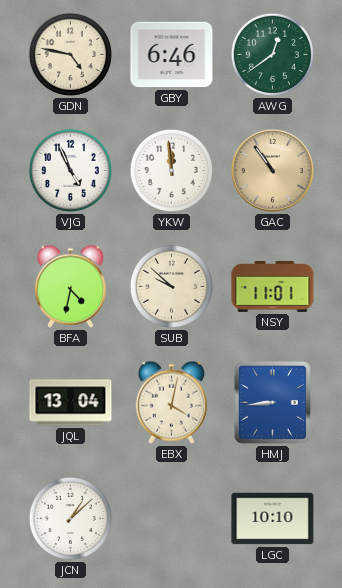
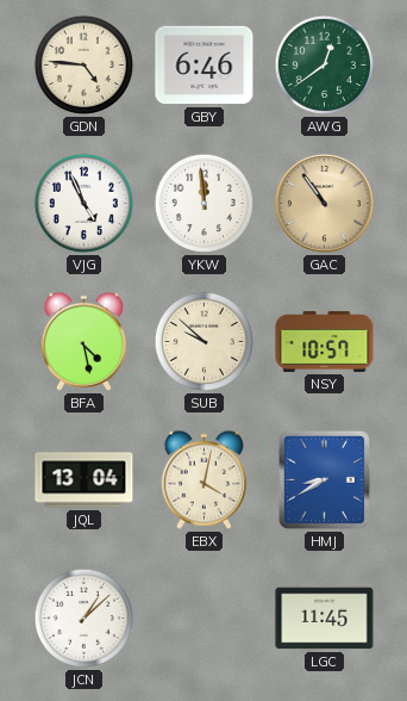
GDN: 4:47 -> 4:46
BFA: 4:32 -> 4:28
NSY: 11:01 -> 10:57
HMJ: 8:44 -> 8:40
LGC: 10:10 -> 11:45
